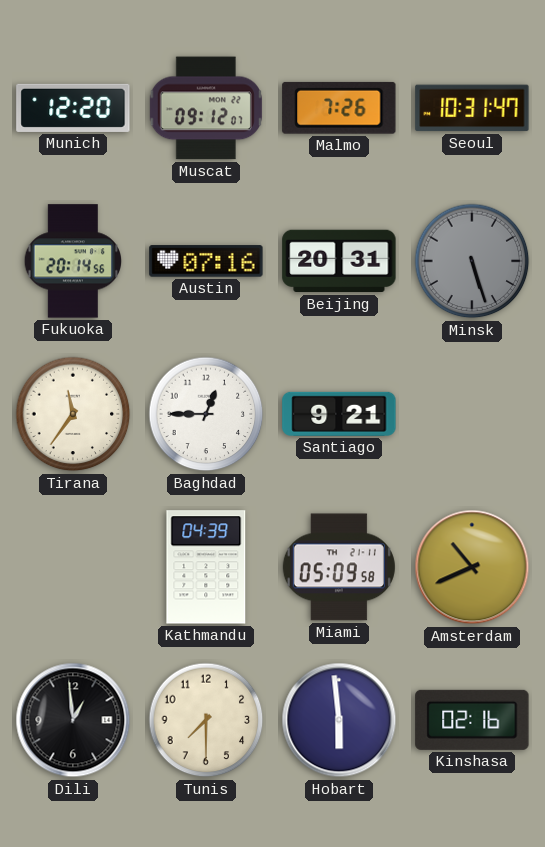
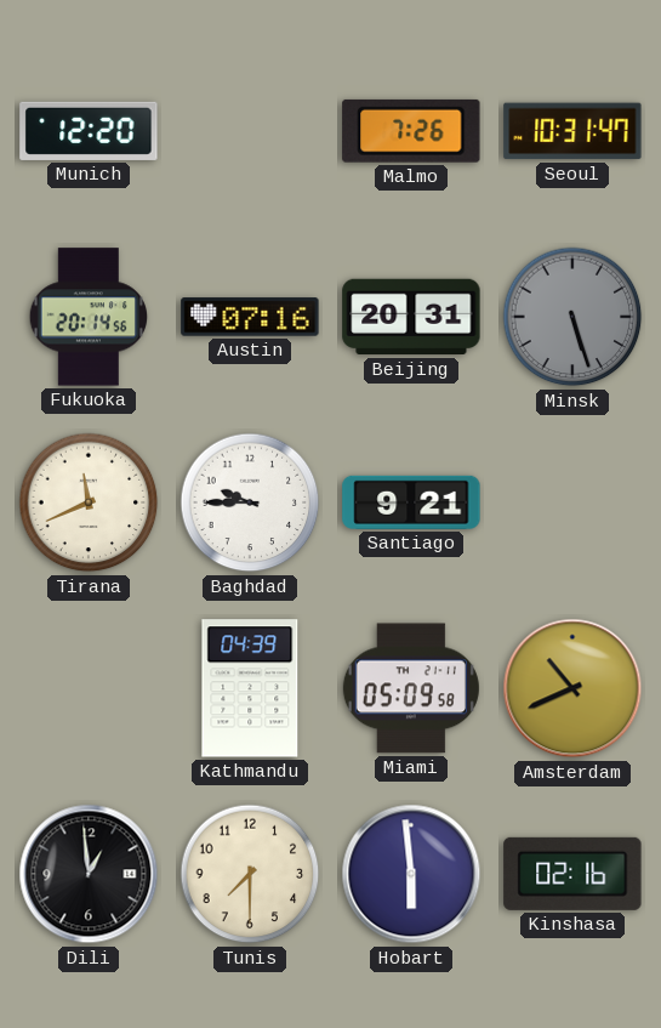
Muscat: 09:12 -> none
Tirana: 11:36 -> 11:41
Baghdad: 12:45 -> 9:45
